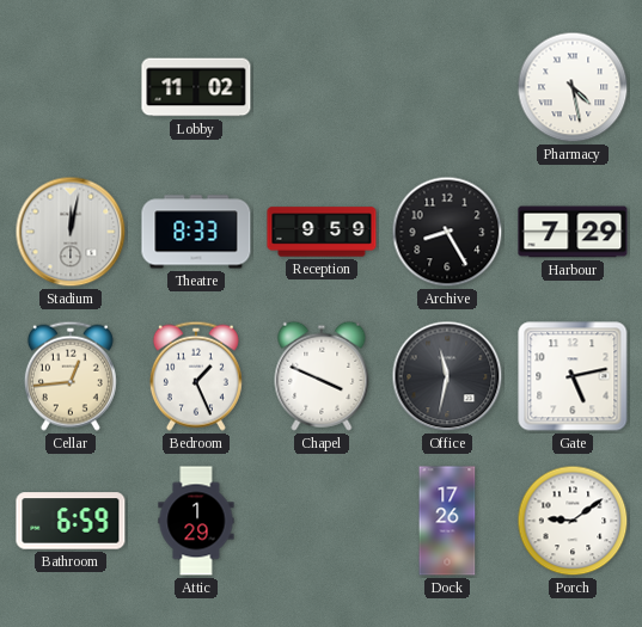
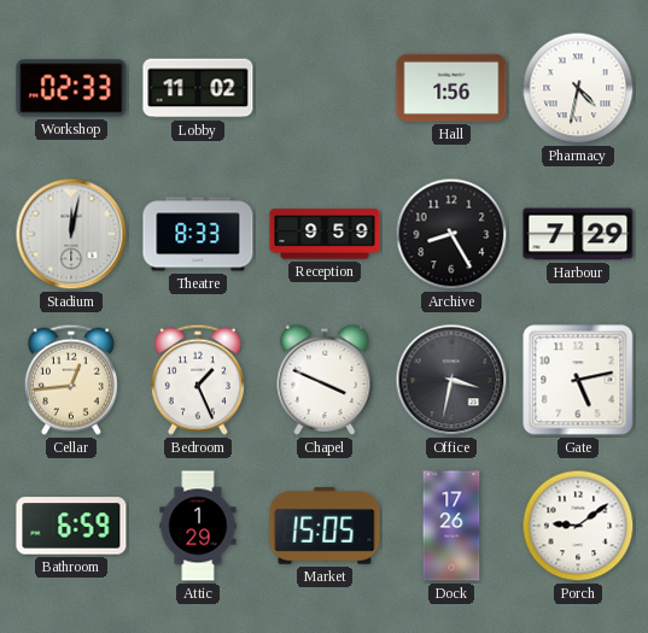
Workshop: none -> 02:33
Hall: none -> 1:56
Pharmacy: 4:28 -> 4:32
Office: 11:32 -> 3:32
Market: none -> 15:05
